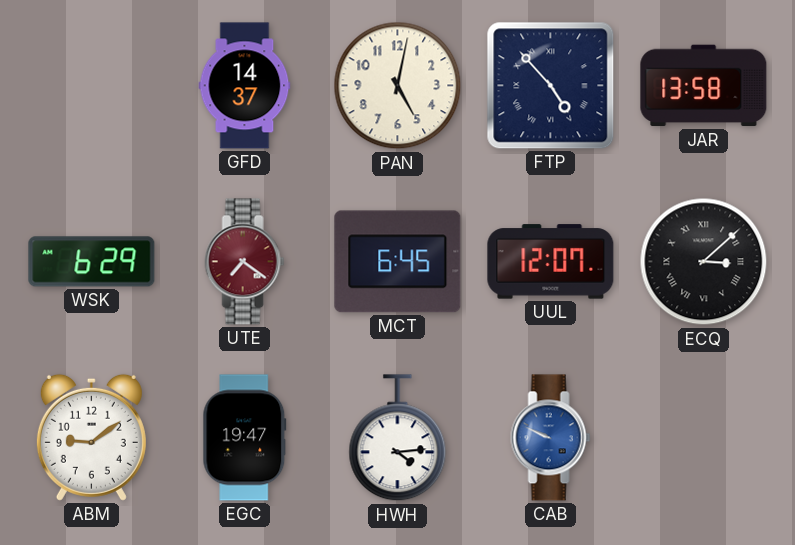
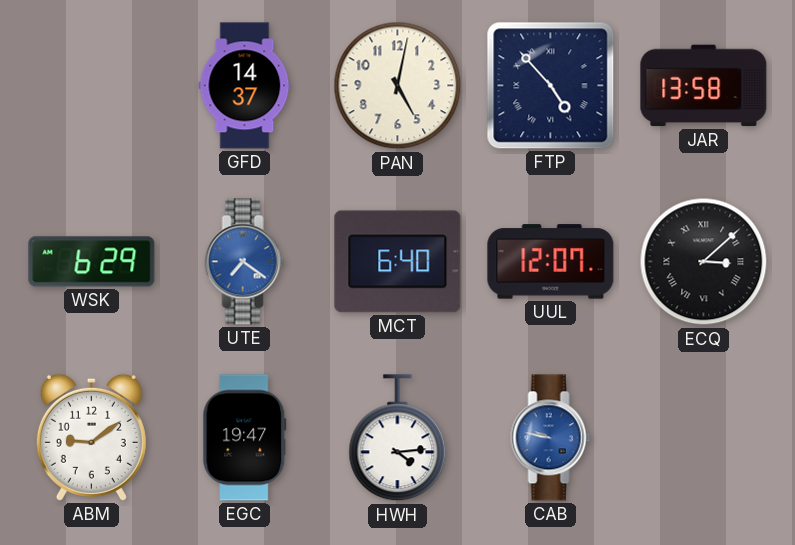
UTE dial: burgundy -> blue
MCT: 6:45 -> 6:40
CAB: 9:49 -> 9:47
